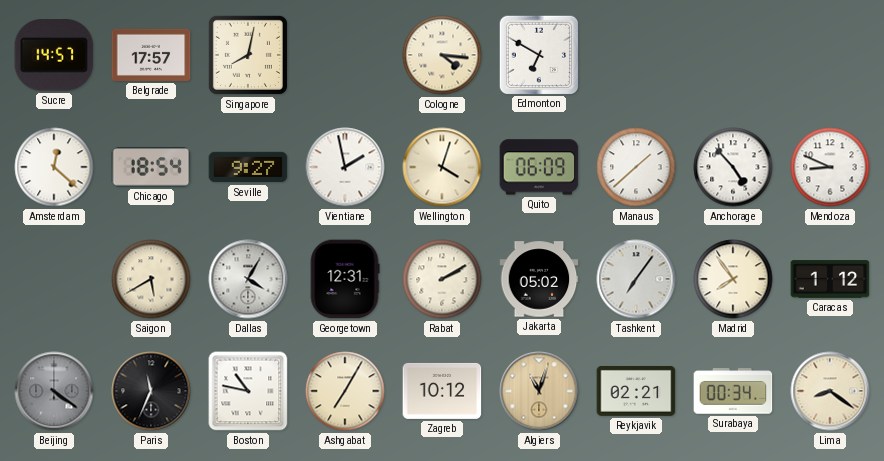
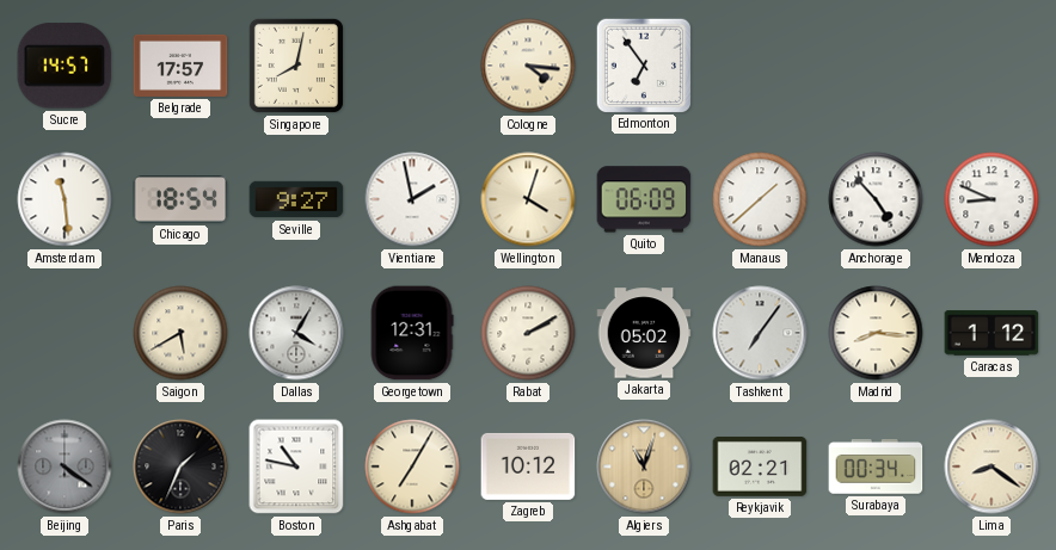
Edmonton: 6:50 -> 6:54
Amsterdam: 12:22 -> 11:29
Madrid: 7:54 -> 8:16
Paris: 11:34 -> 1:34
